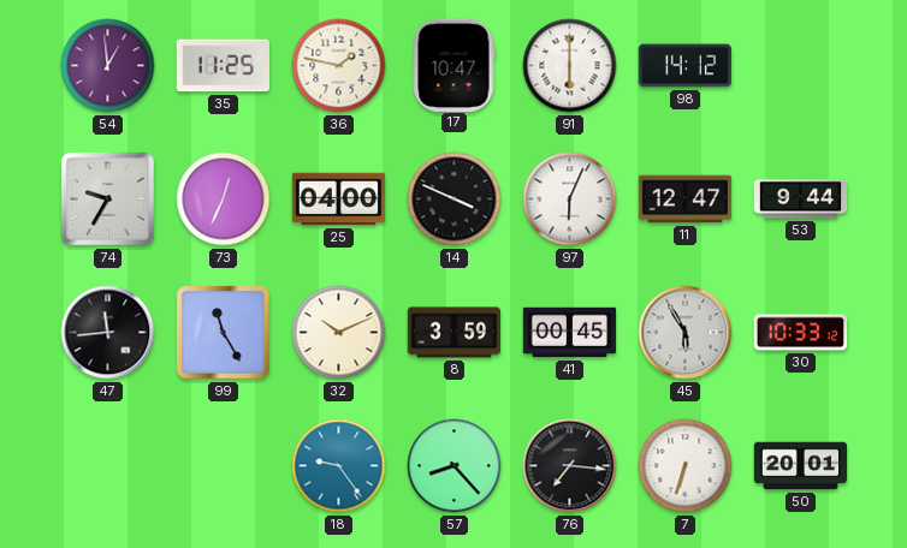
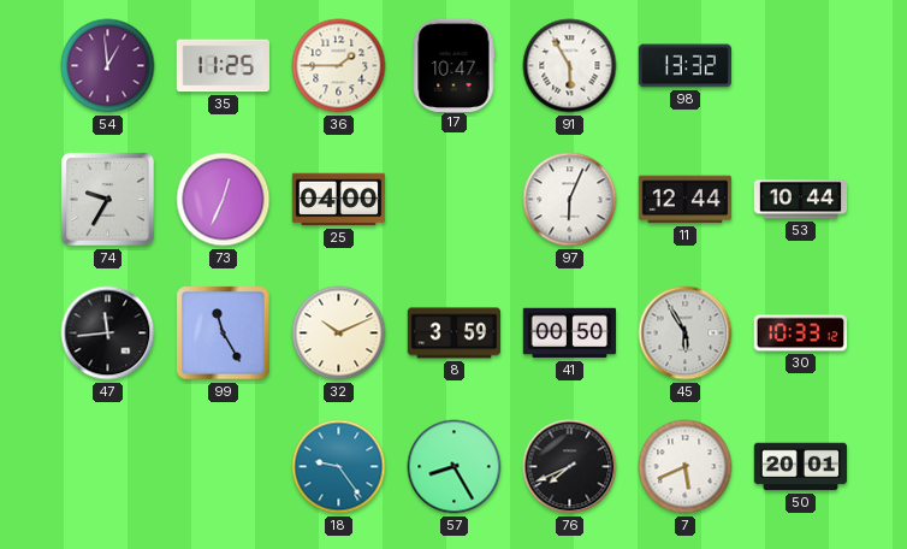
36: 1:47 -> 1:45
91: 6:00 -> 5:55
98: 14:12 -> 13:32
14: 3:49 -> none
11: 12:47 -> 12:44
53: 9:44 -> 10:44
41: 00:45 -> 00:50
57: 8:23 -> 8:25
76: 7:16 -> 7:41
7: 6:33 -> 5:41
